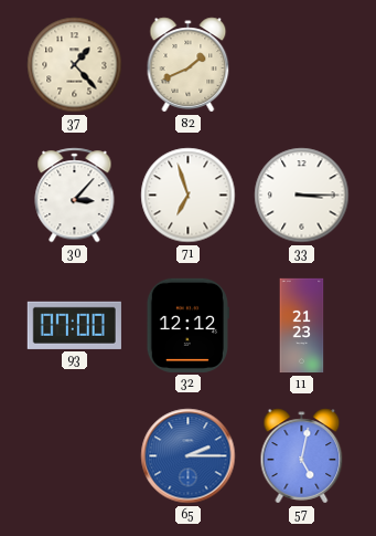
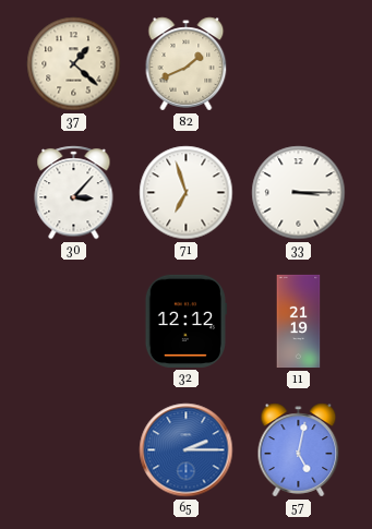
37: 1:23 -> 1:22
93: 07:00 -> none
11: 21:23 -> 21:19
